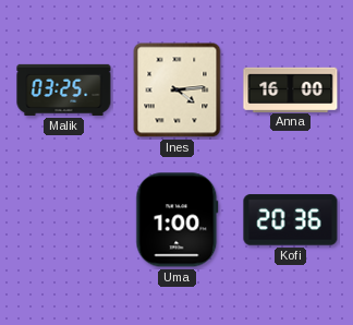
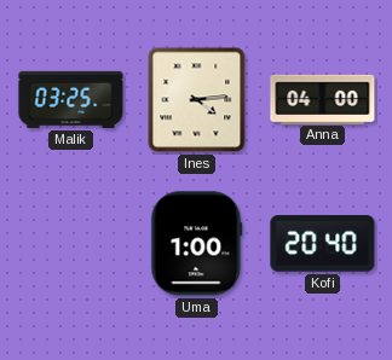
Anna: 16:00 -> 04:00
Kofi: 20:36 -> 20:40
